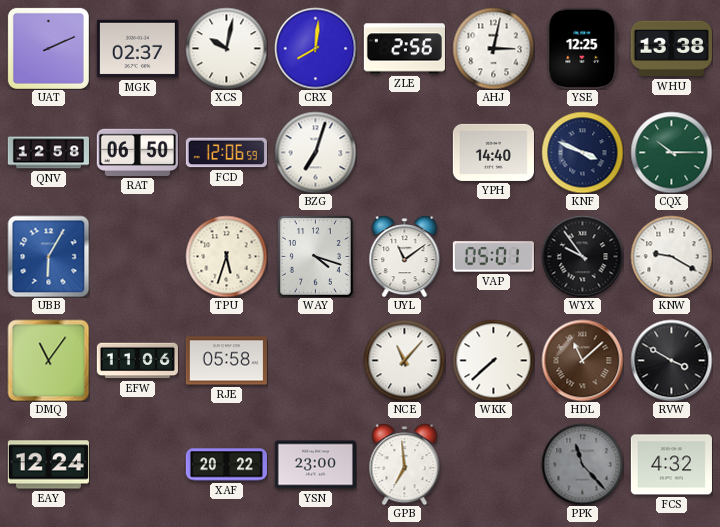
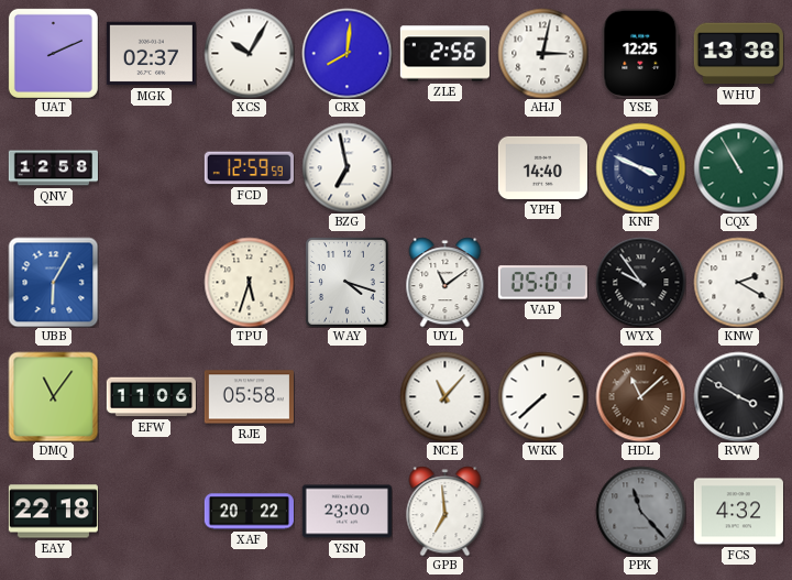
XCS: 10:02 -> 10:05
RAT: 06:50 -> none
FCD: 12:06 -> 12:59
BZG: 7:03 -> 6:58
CQX: 10:15 -> 10:55
KNW: 9:20 -> 2:20
EAY: 12:24 -> 22:18
